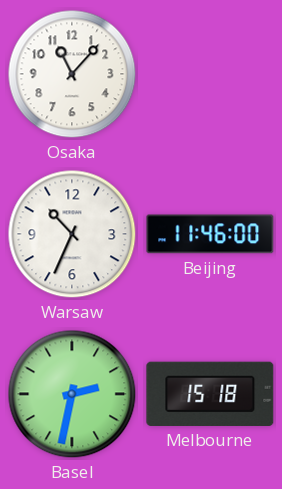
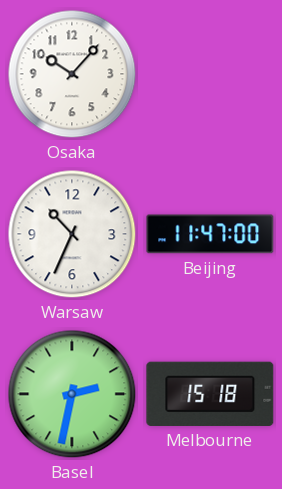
Osaka: 11:07 -> 10:07
Beijing: 11:46 -> 11:47
